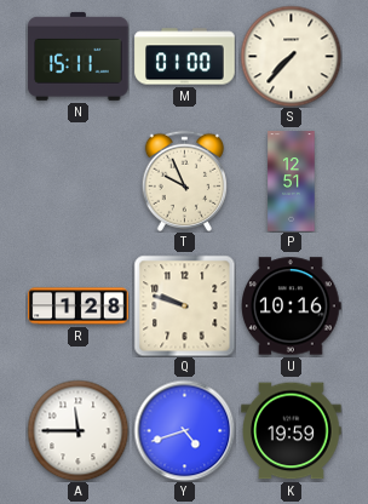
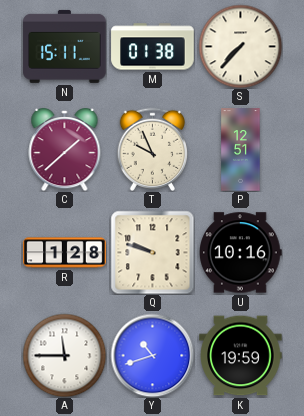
M: 01:00 -> 01:38
C: none -> 1:38
Y: 4:42 -> 10:42
